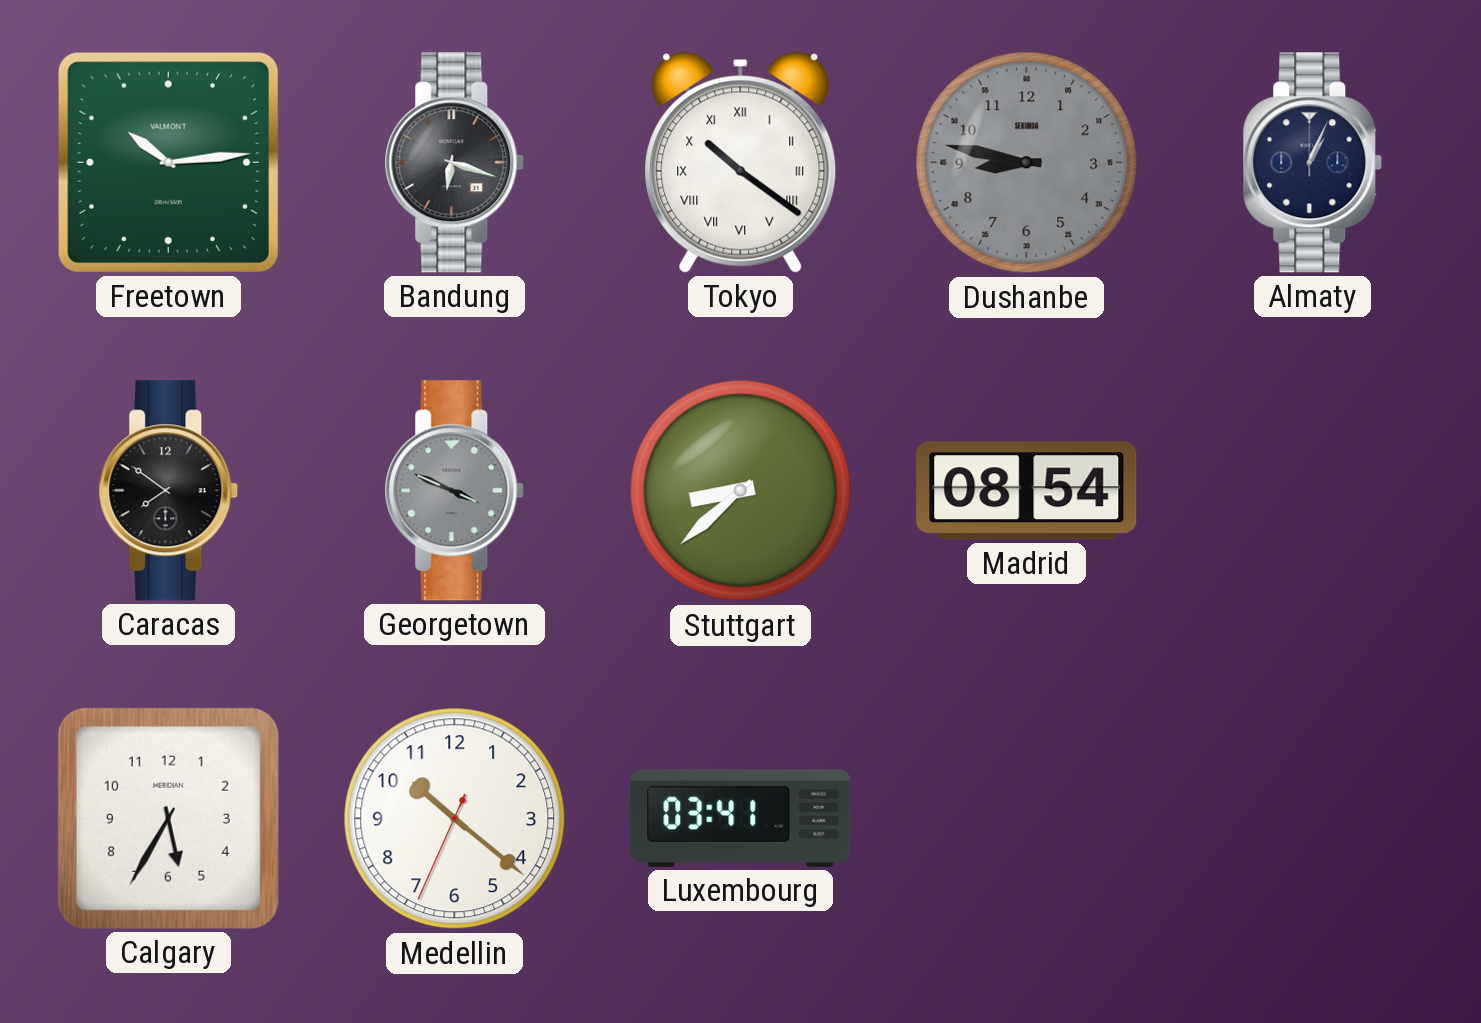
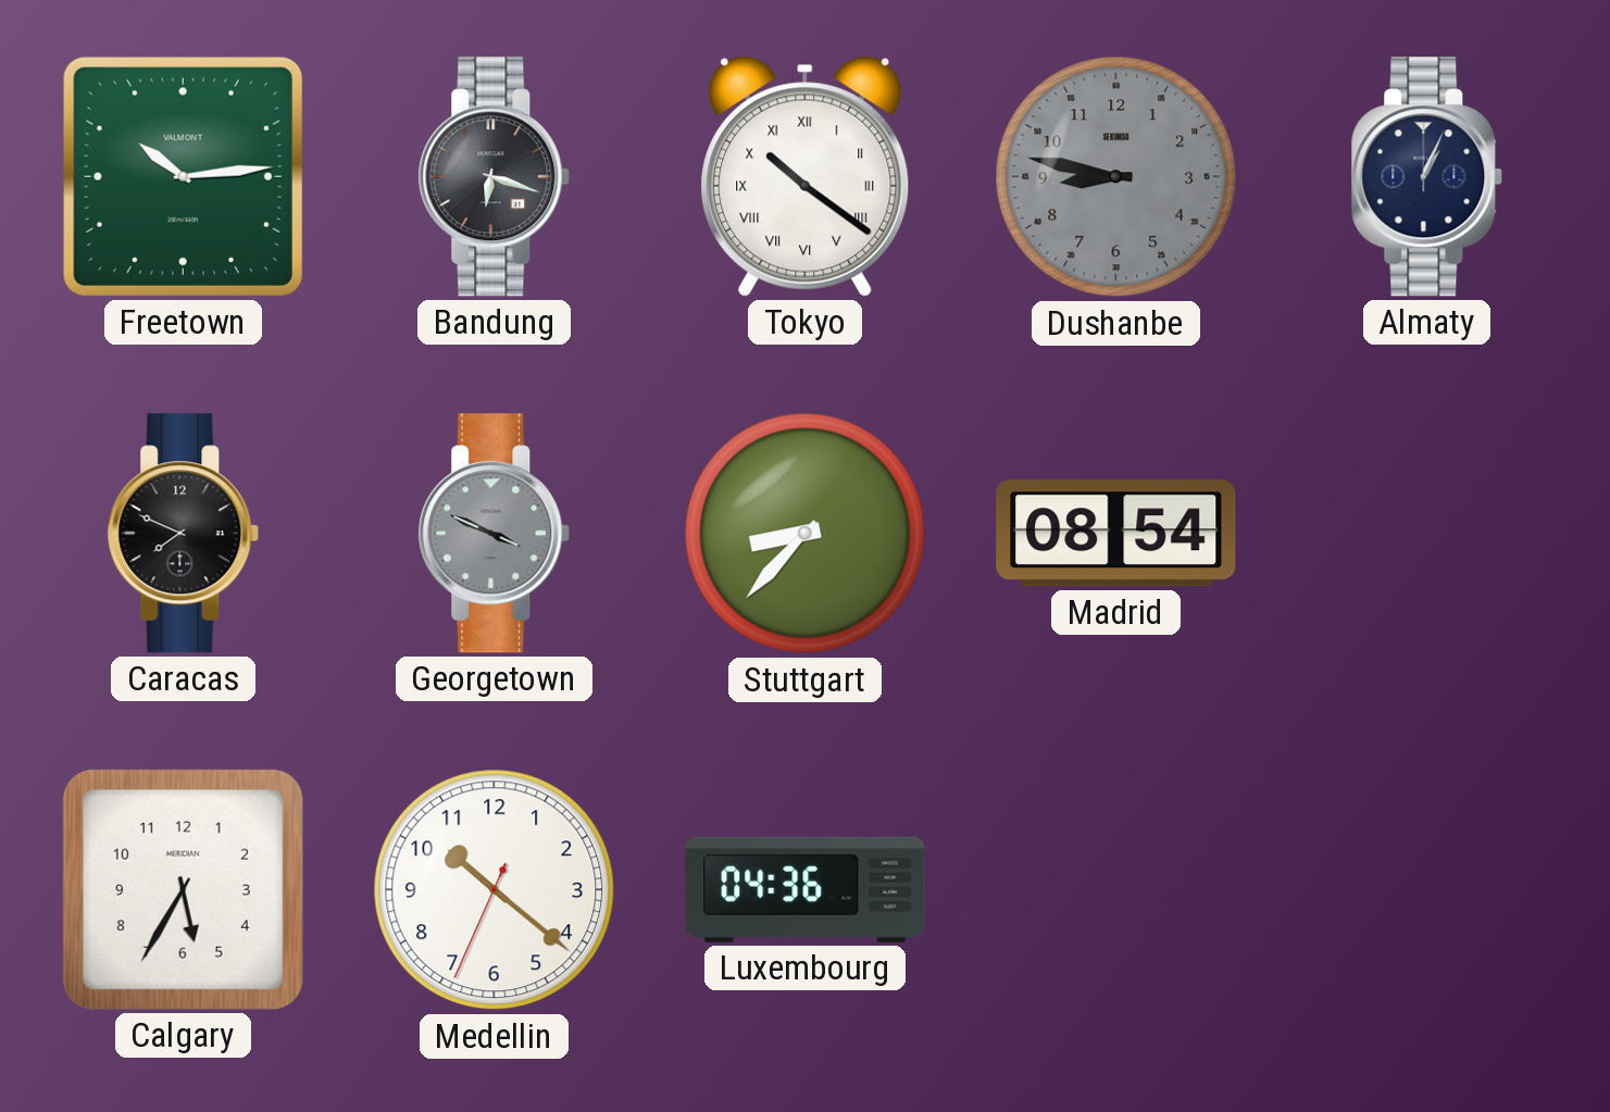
Caracas: 7:51 -> 7:49
Stuttgart: 8:38 -> 8:37
Luxembourg: 03:41 -> 04:36
